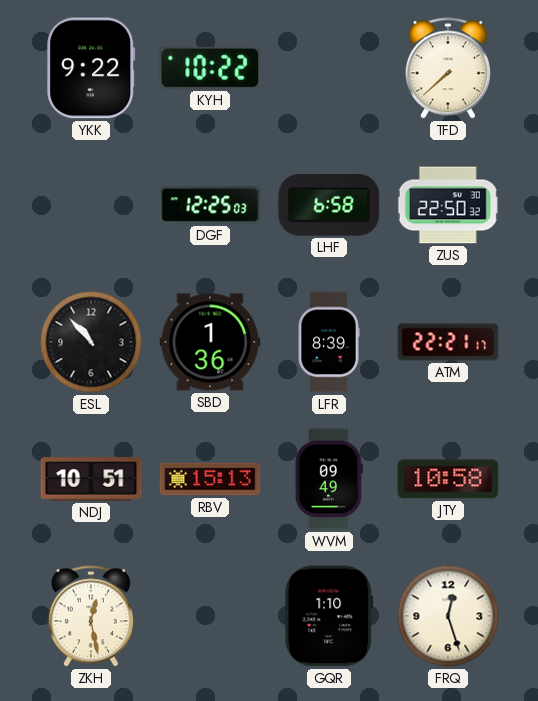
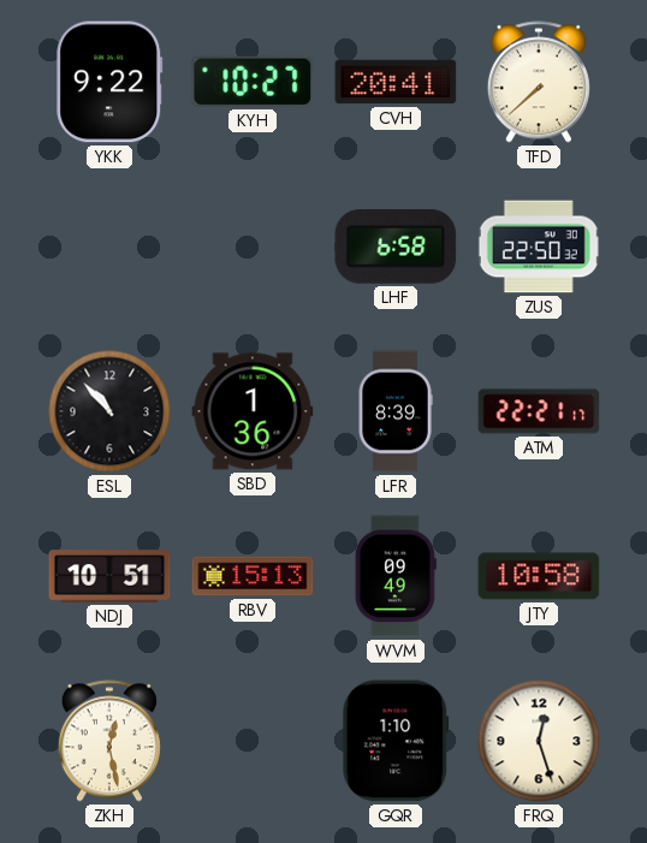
KYH: 10:22 -> 10:27
CVH: none -> 20:41
DGF: 12:25 -> none
